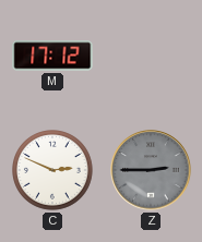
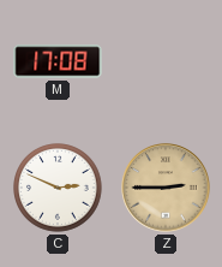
M: 17:12 -> 17:08
Z dial: grey -> champagne
